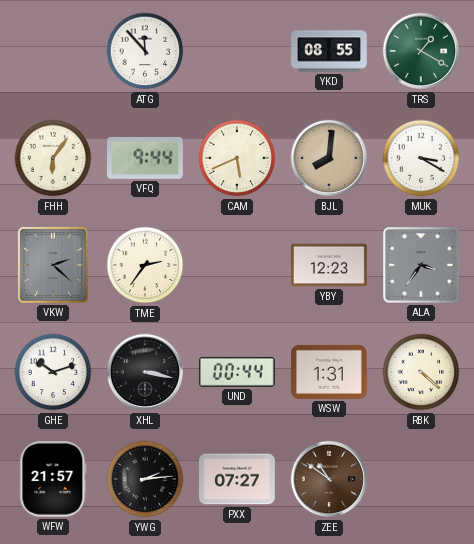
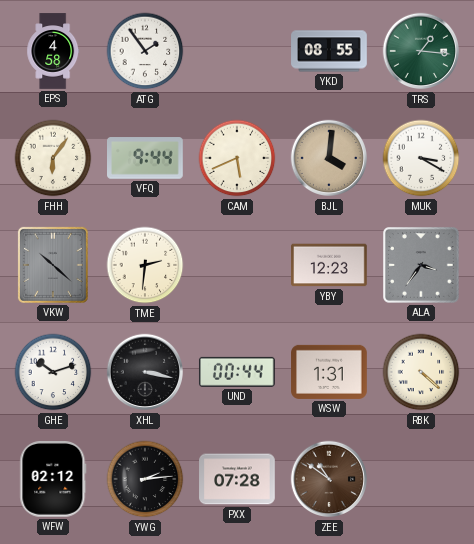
EPS: none -> 4:58
ATG: 11:53 -> 1:54
TRS: 1:20 -> 1:16
BJL: 8:01 -> 4:01
VKW: 2:22 -> 10:22
TME: 2:36 -> 2:31
WFW: 21:57 -> 02:12
PXX: 07:27 -> 07:28
